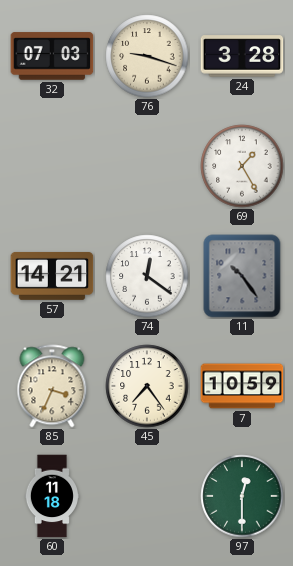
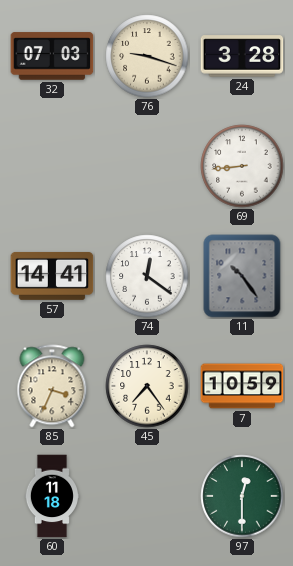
69: 1:25 -> 8:44
57: 14:21 -> 14:41
